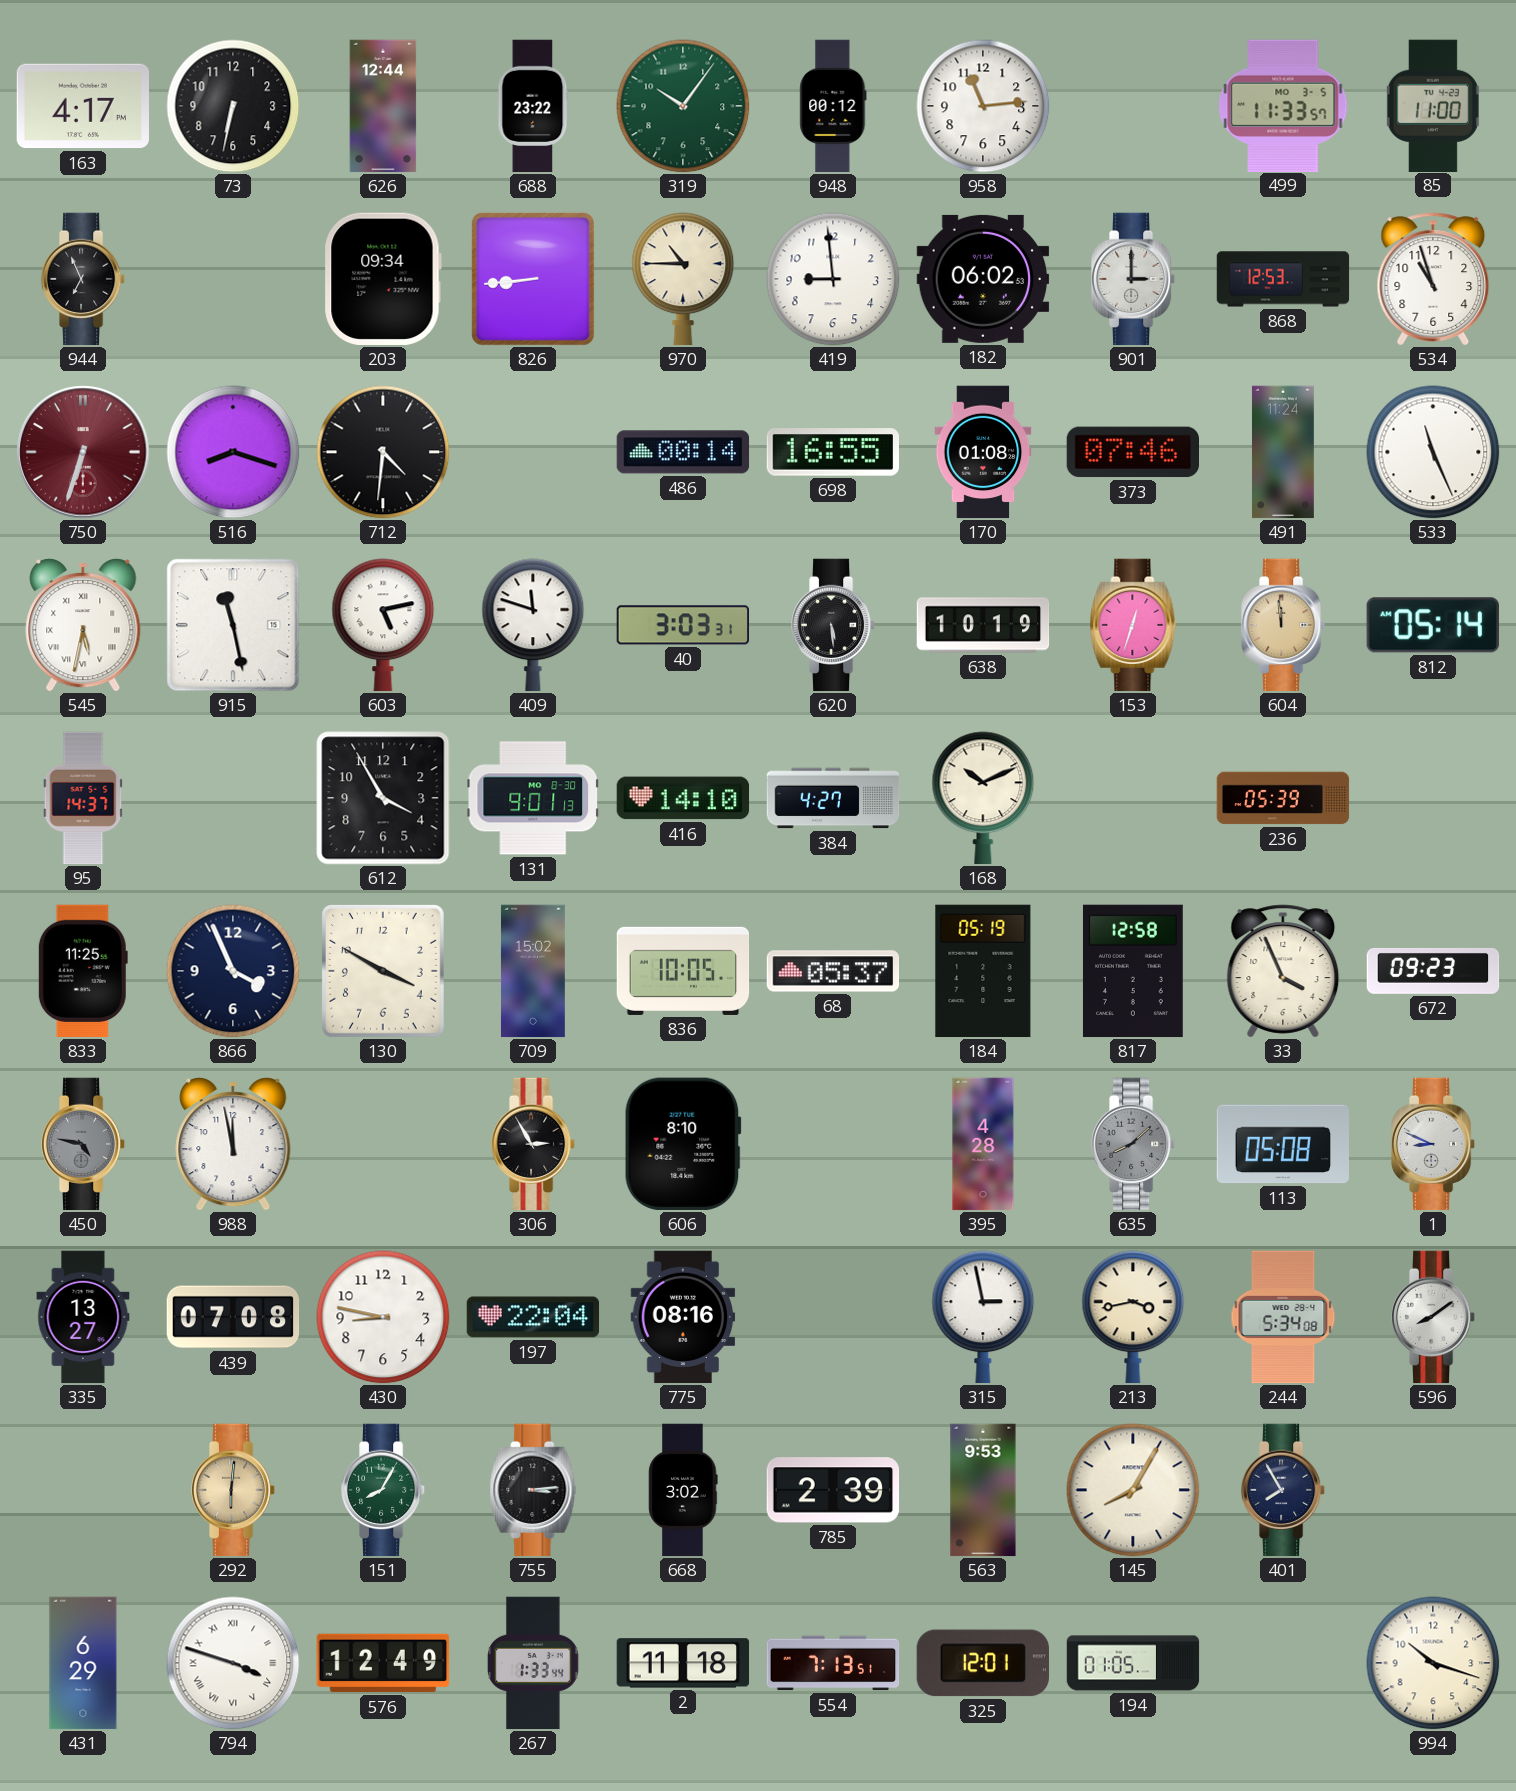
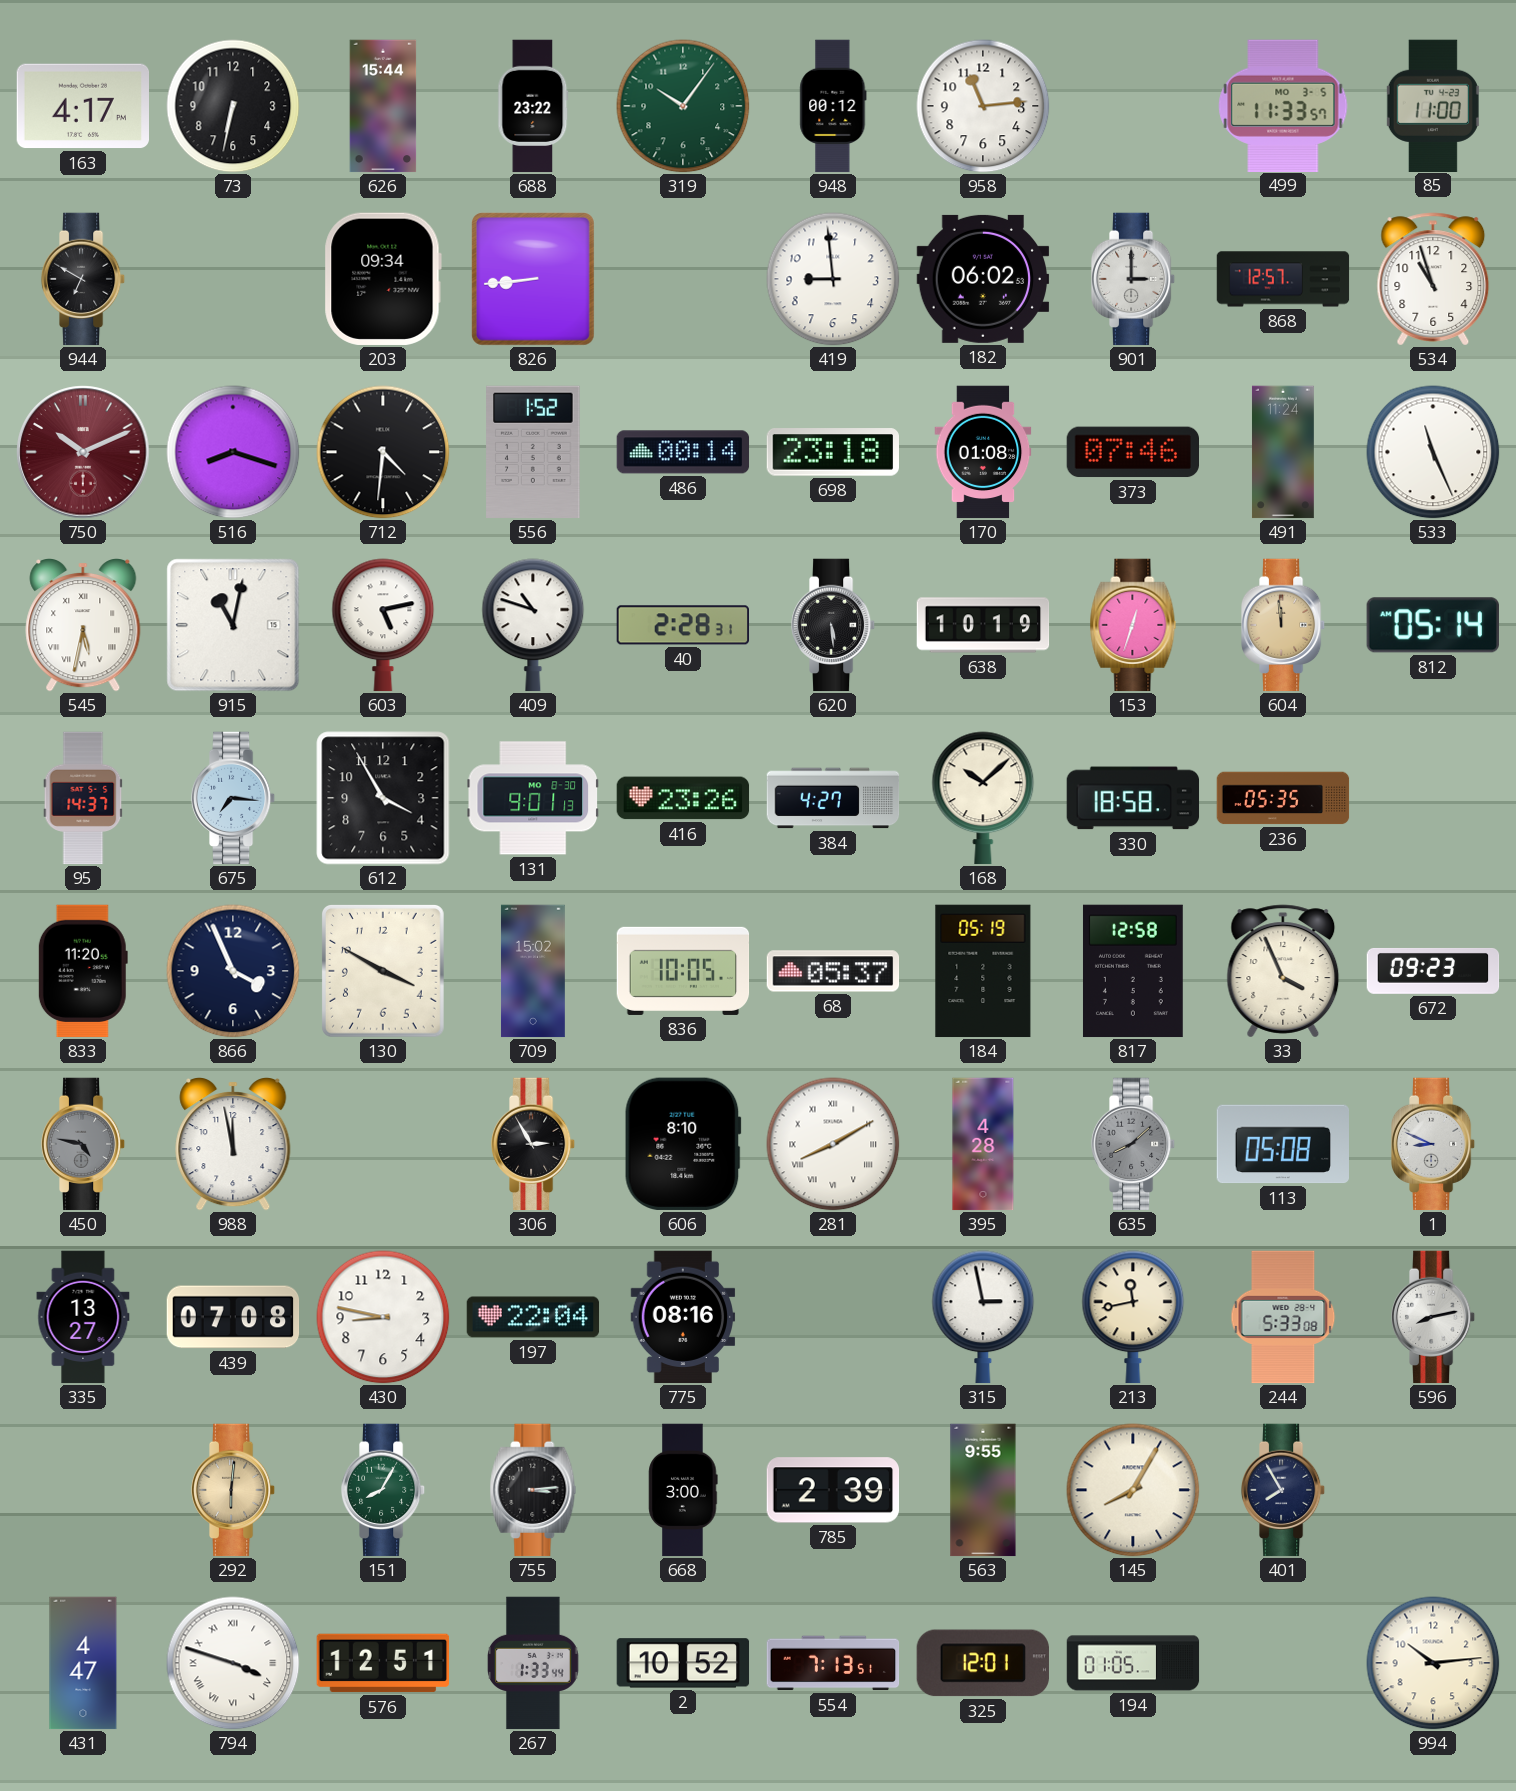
626: 12:44 -> 15:44
944: 6:56 -> 6:50
970: 10:45 -> none
868: 12:53 -> 12:57
750: 6:33 -> 10:11
556: none -> 1:52
698: 16:55 -> 23:18
915: 11:28 -> 11:02
409: 11:48 -> 10:48
40: 3:03 -> 2:28
675: none -> 7:16
416: 14:10 -> 23:26
168: 10:11 -> 10:08
330: none -> 18:58
236: 05:39 -> 05:35
833: 11:25 -> 11:20
281: none -> 8:10
213: 3:43 -> 11:43
244: 5:34 -> 5:33
596: 8:09 -> 8:13
668: 3:02 -> 3:00
563: 9:53 -> 9:55
431: 6:29 -> 4:47
576: 12:49 -> 12:51
2: 11:18 -> 10:52
994: 10:18 -> 10:14
